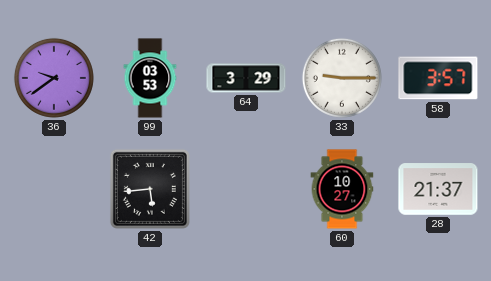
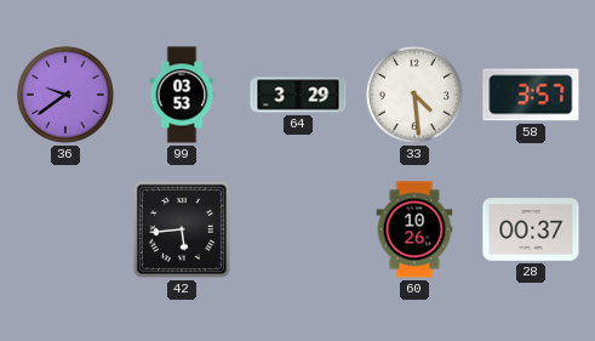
33: 9:15 -> 4:29
60: 10:27 -> 10:26
28: 21:37 -> 00:37
